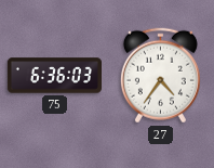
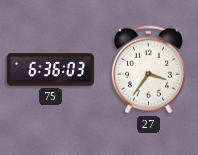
27: 4:36 -> 3:36
